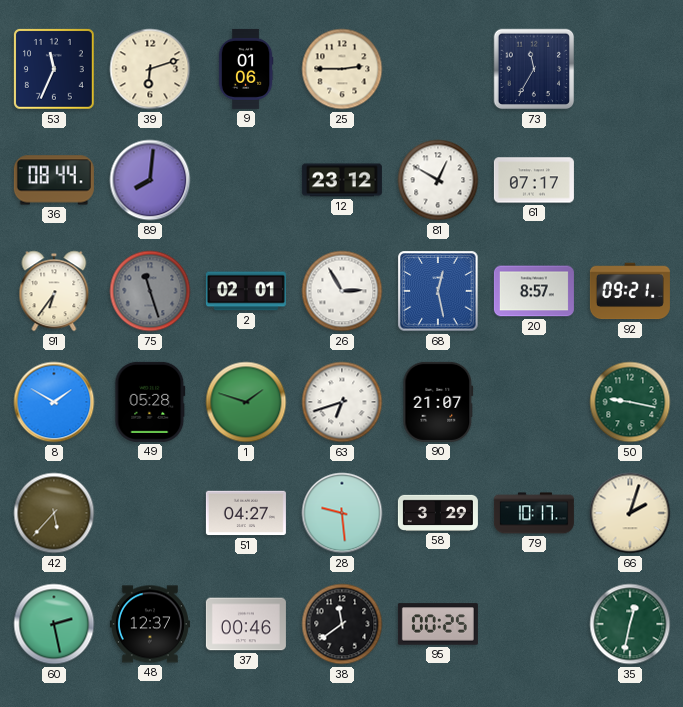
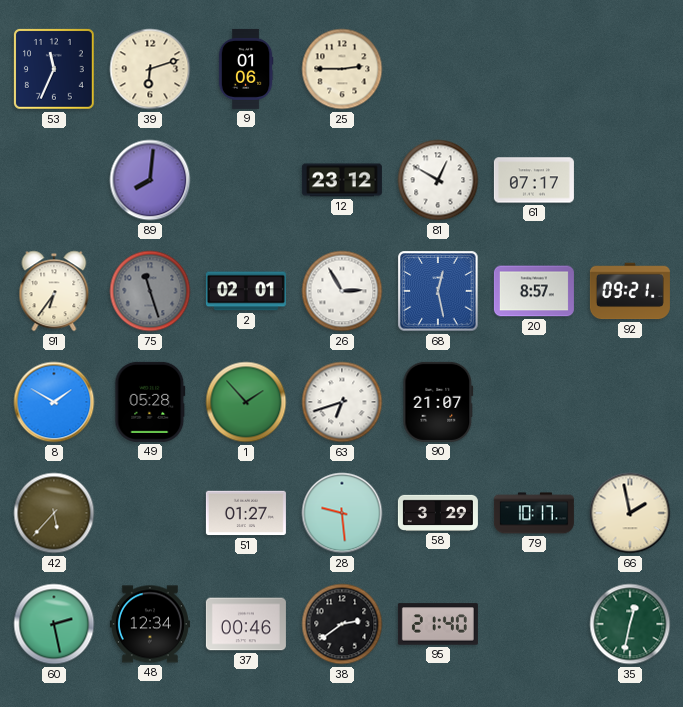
73: 11:35 -> none
36: 08:44 -> none
1: 1:48 -> 1:53
50: 9:17 -> none
51: 04:27 -> 01:27
66: 2:03 -> 1:58
48: 12:37 -> 12:34
38: 11:39 -> 2:39
95: 00:25 -> 21:40
